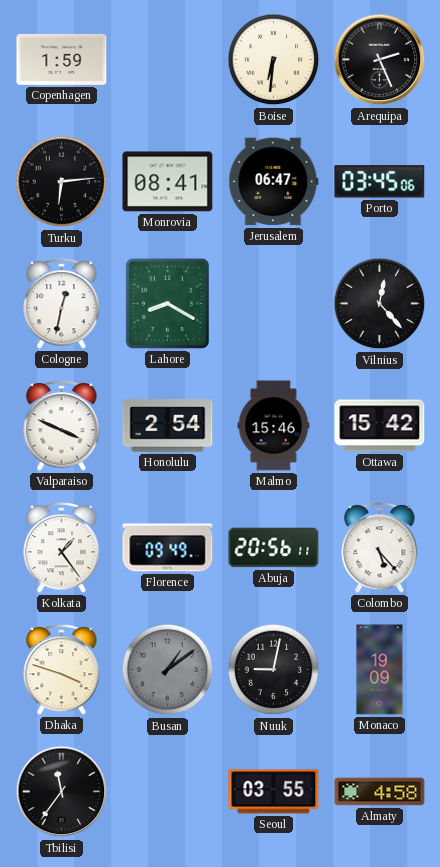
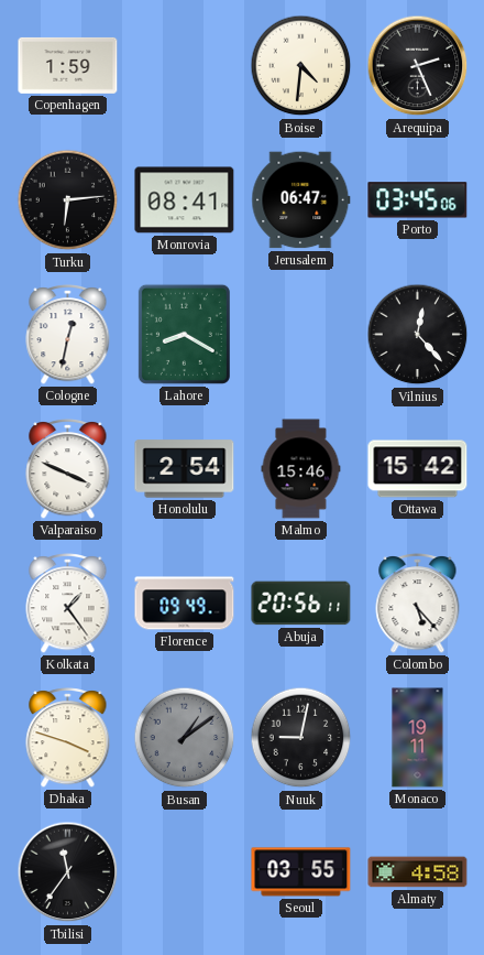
Boise: 6:31 -> 4:31
Monaco: 19:09 -> 19:11
